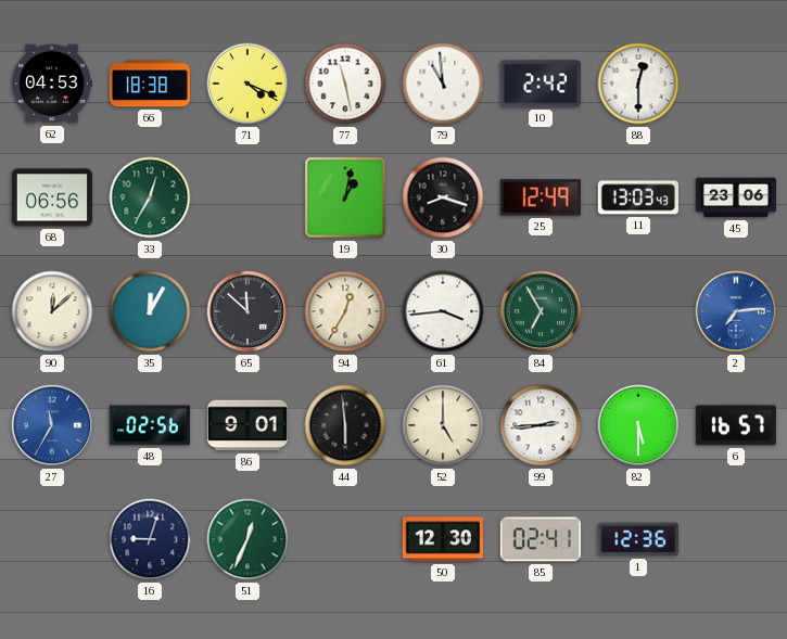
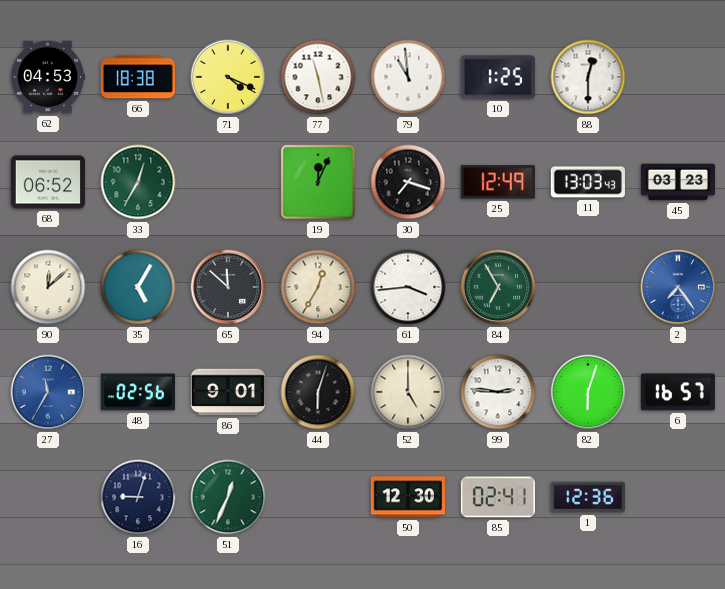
10: 2:42 -> 1:25
68: 06:56 -> 06:52
19: 1:02 -> 12:04
30: 8:18 -> 7:18
45: 23:06 -> 03:23
35: 12:05 -> 5:05
2: 7:14 -> 7:24
44: 5:59 -> 6:03
99: 2:44 -> 2:46
82: 5:30 -> 6:03
